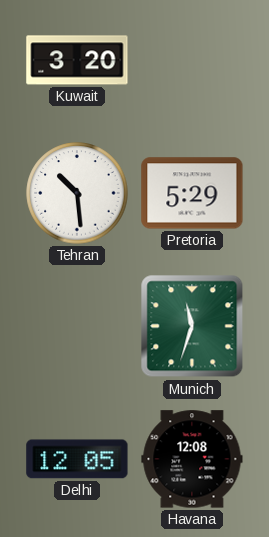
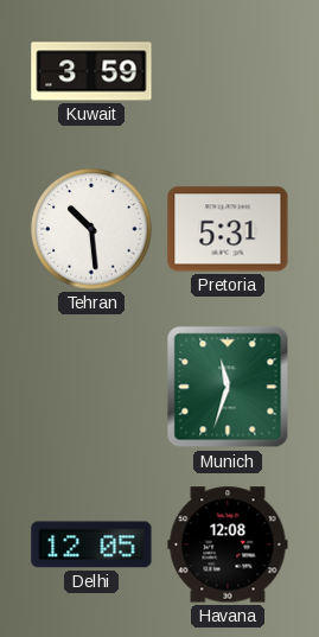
Kuwait: 3:20 -> 3:59
Pretoria: 5:29 -> 5:31
